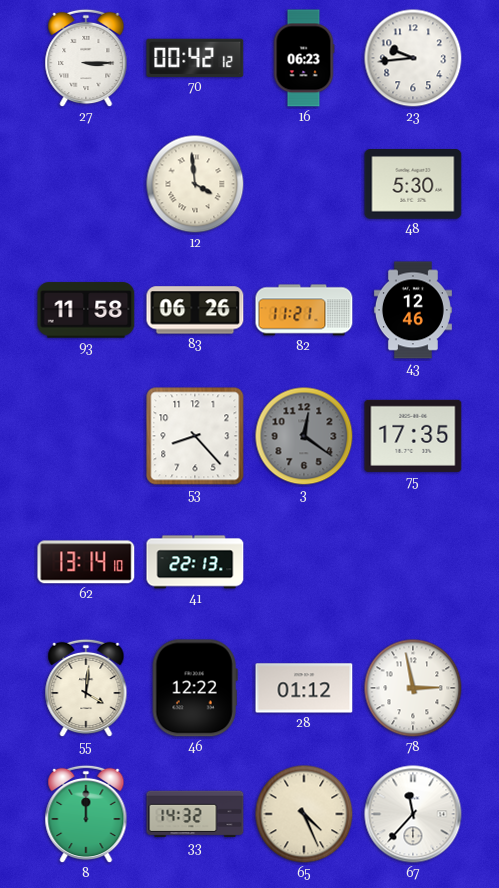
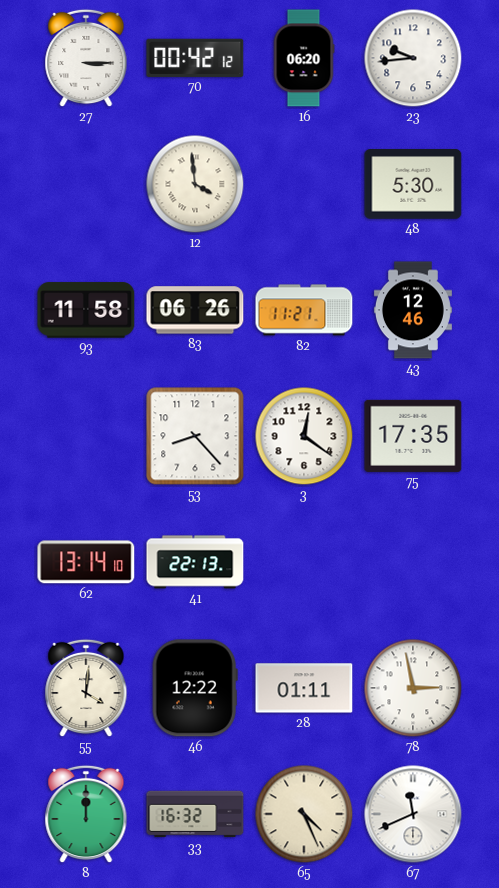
16: 06:23 -> 06:20
3 dial: grey -> white
28: 01:12 -> 01:11
33: 14:32 -> 16:32
67: 11:37 -> 11:41
